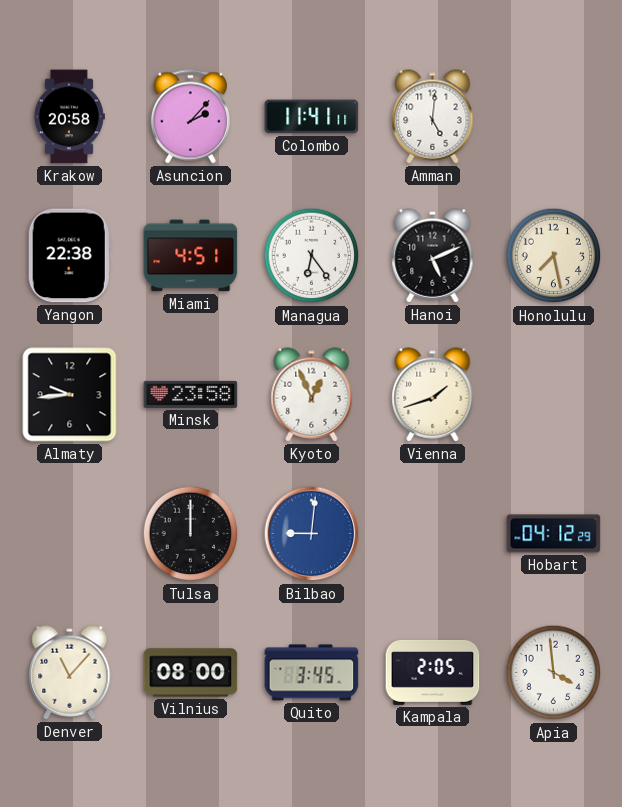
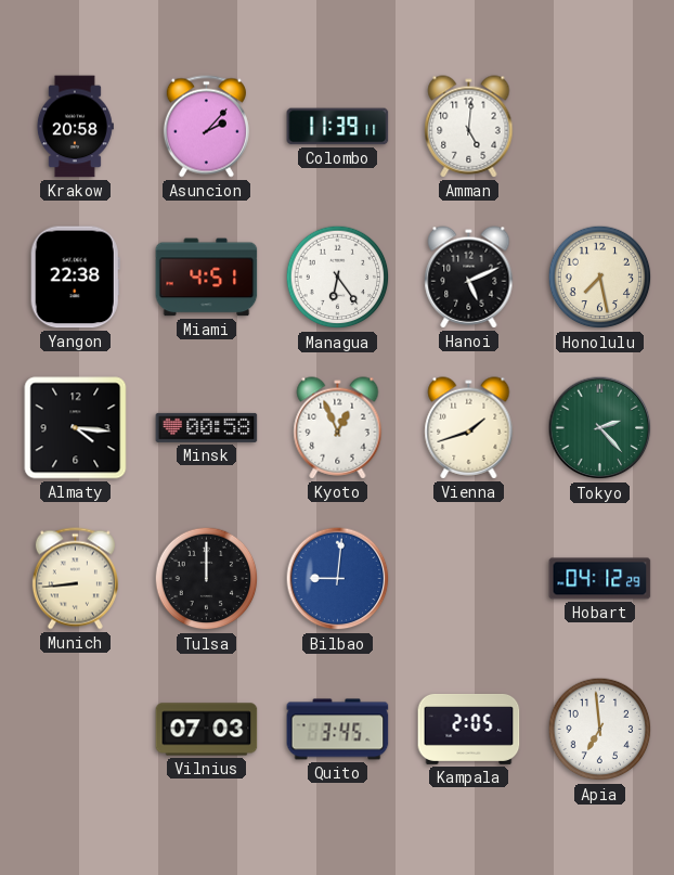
Colombo: 11:41 -> 11:39
Almaty: 9:44 -> 4:16
Minsk: 23:58 -> 00:58
Tokyo: none -> 2:23
Munich: none -> 8:44
Denver: 11:07 -> none
Vilnius: 08:00 -> 07:03
Apia: 3:59 -> 6:59
